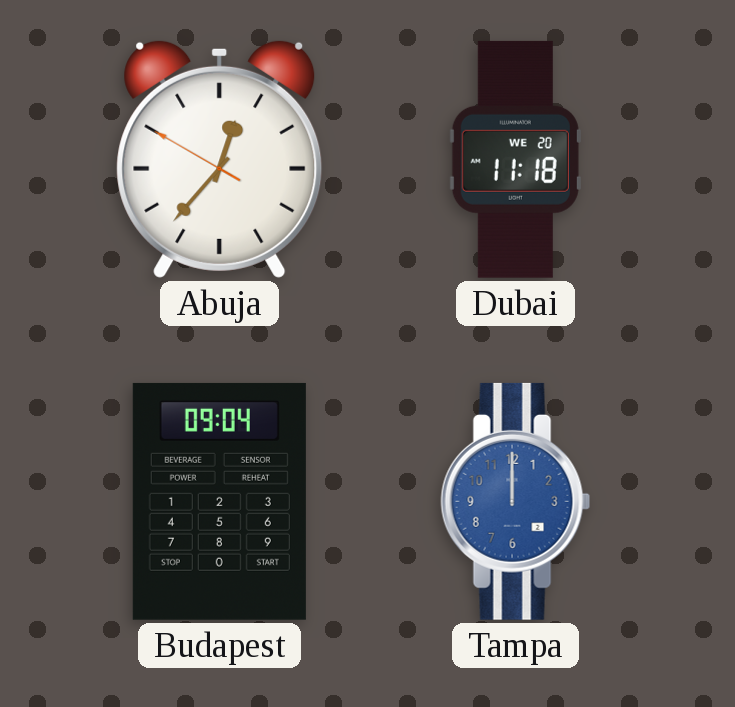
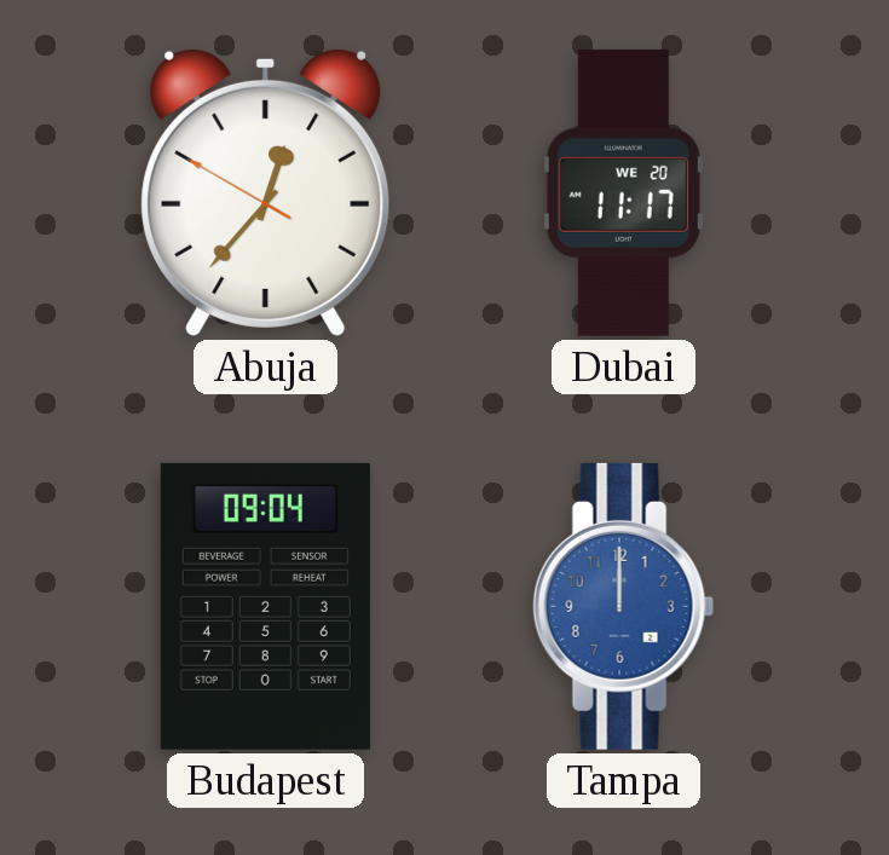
Dubai: 11:18 -> 11:17
